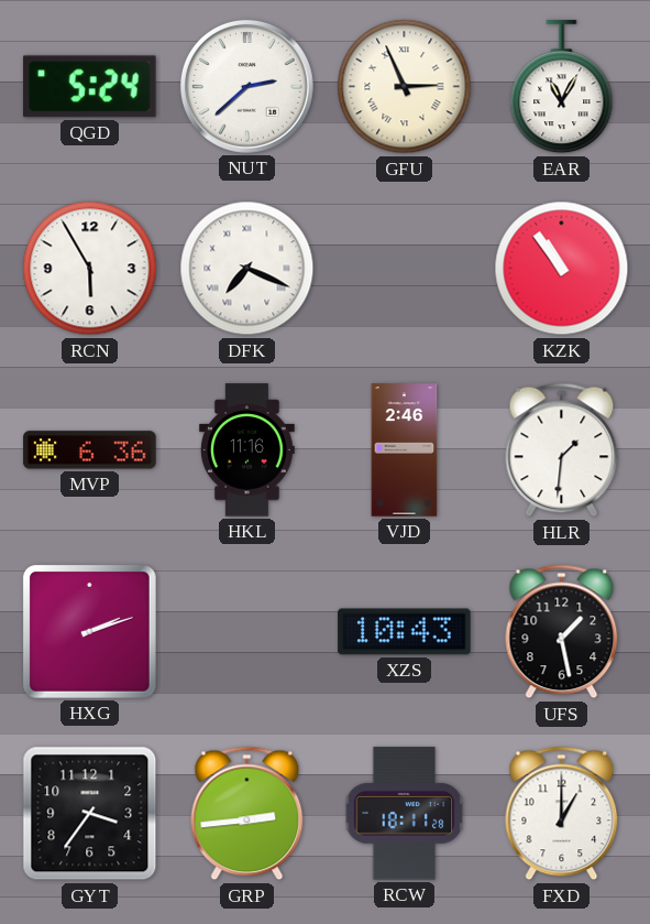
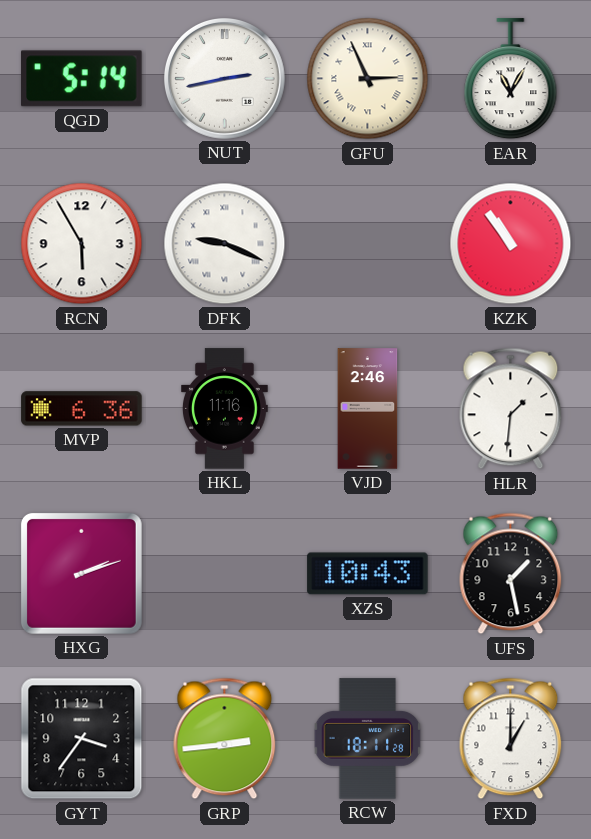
QGD: 5:24 -> 5:14
NUT: 2:38 -> 2:43
DFK: 7:19 -> 9:19
